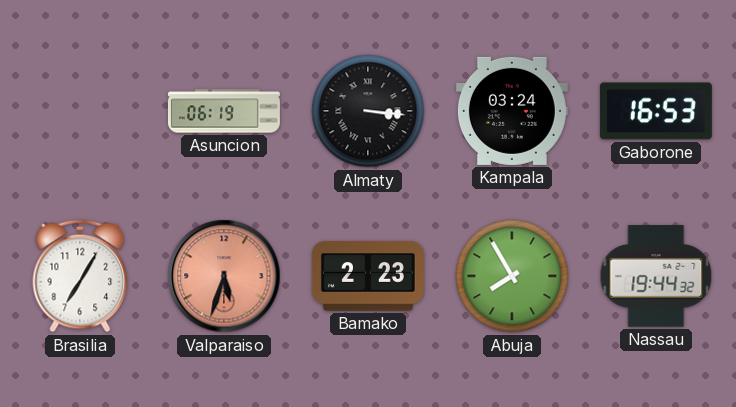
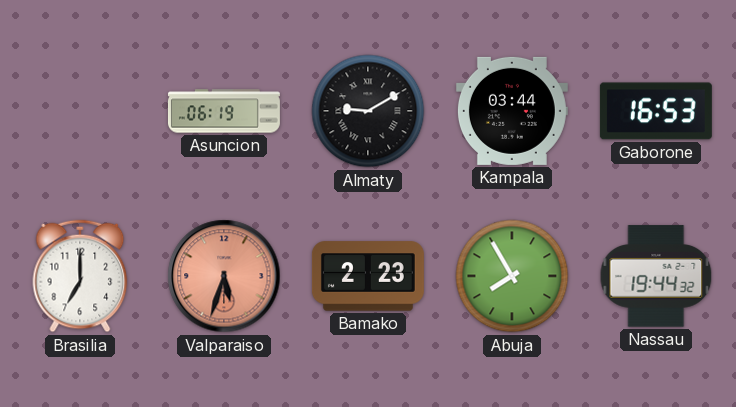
Almaty: 3:16 -> 9:10
Kampala: 03:24 -> 03:44
Brasilia: 7:05 -> 7:00
